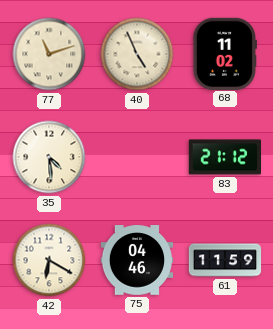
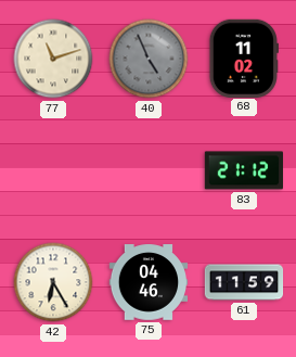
40 dial: cream -> grey
35: 4:29 -> none
42: 6:20 -> 6:25
